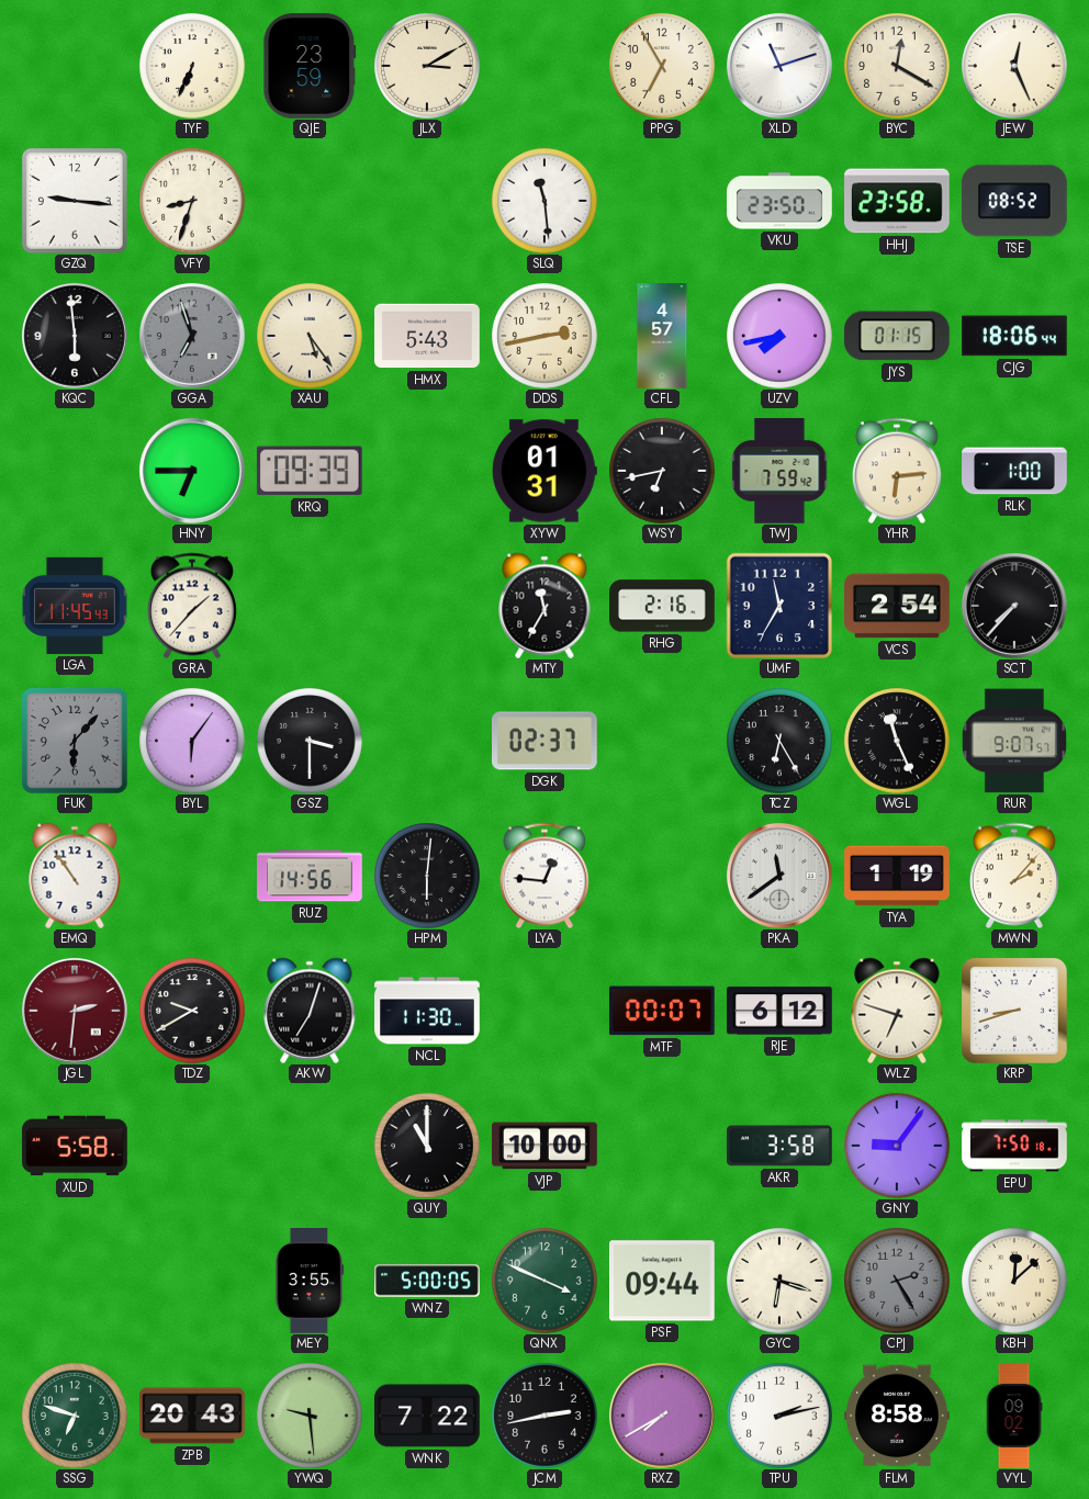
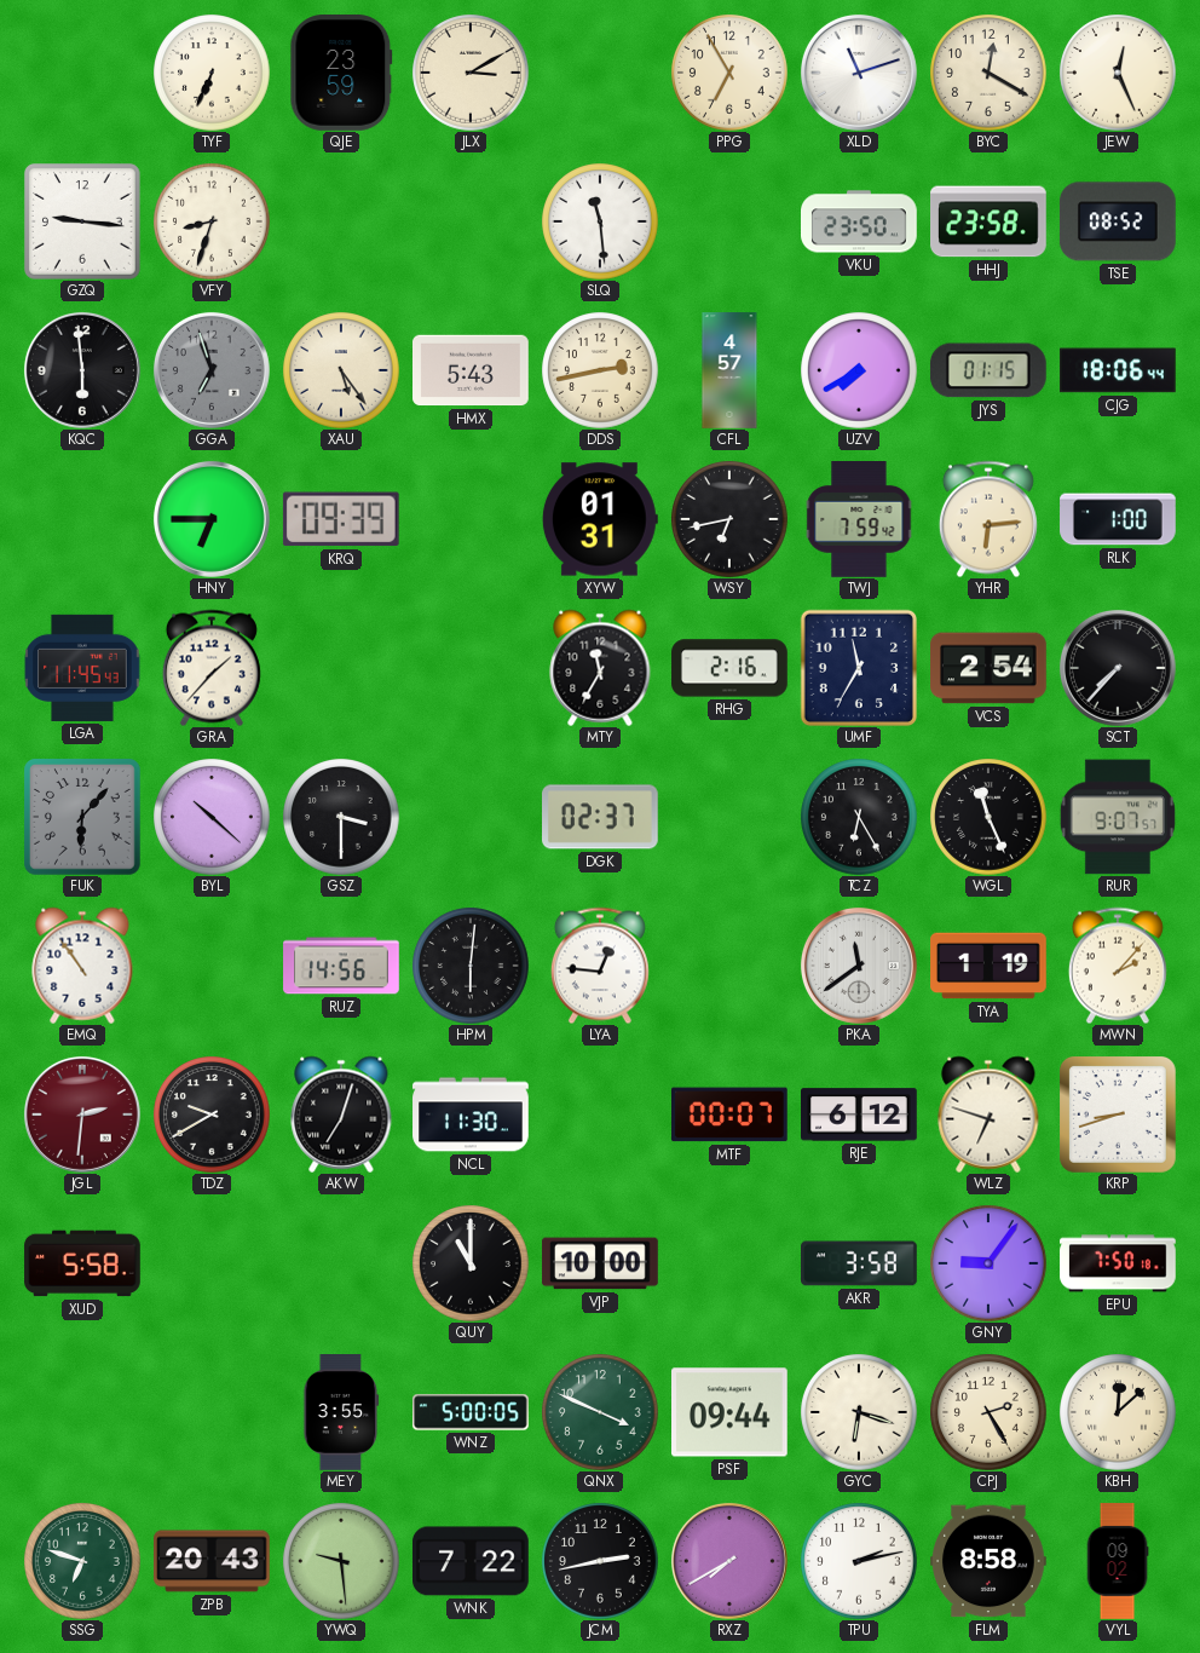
UZV: 7:43 -> 7:40
BYL: 6:06 -> 10:22
CPJ dial: grey -> cream
